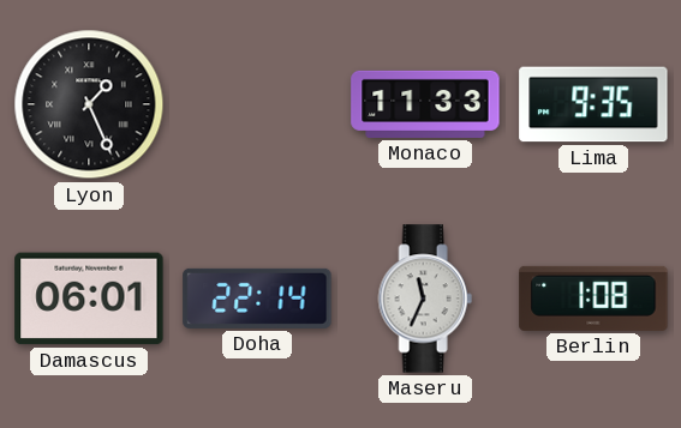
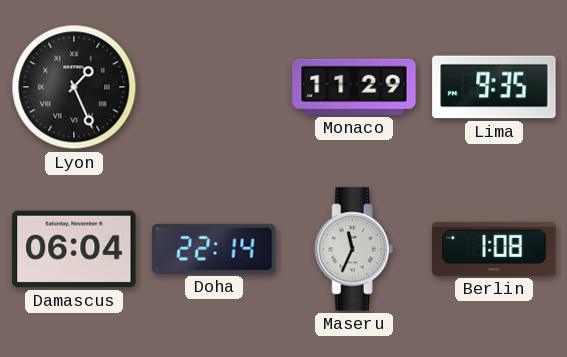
Monaco: 11:33 -> 11:29
Damascus: 06:01 -> 06:04
